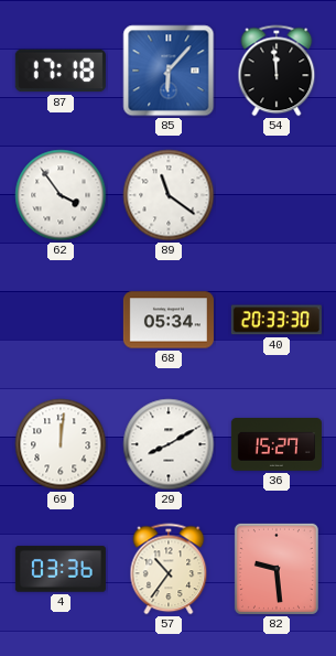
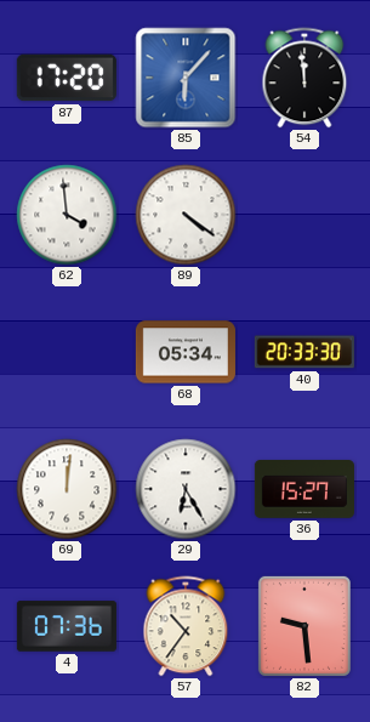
87: 17:18 -> 17:20
62: 3:54 -> 3:59
89: 11:21 -> 4:21
29: 8:10 -> 6:25
4: 03:36 -> 07:36
